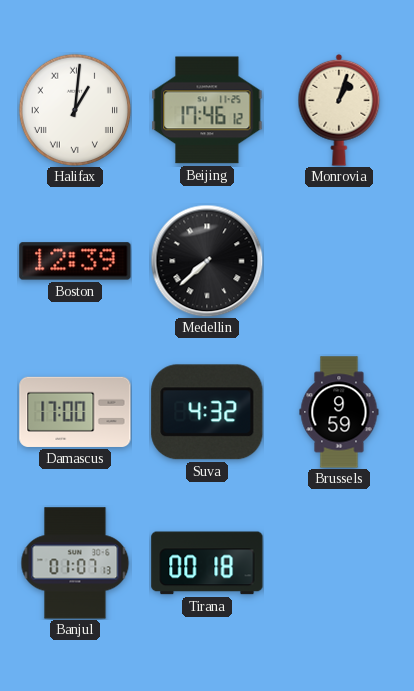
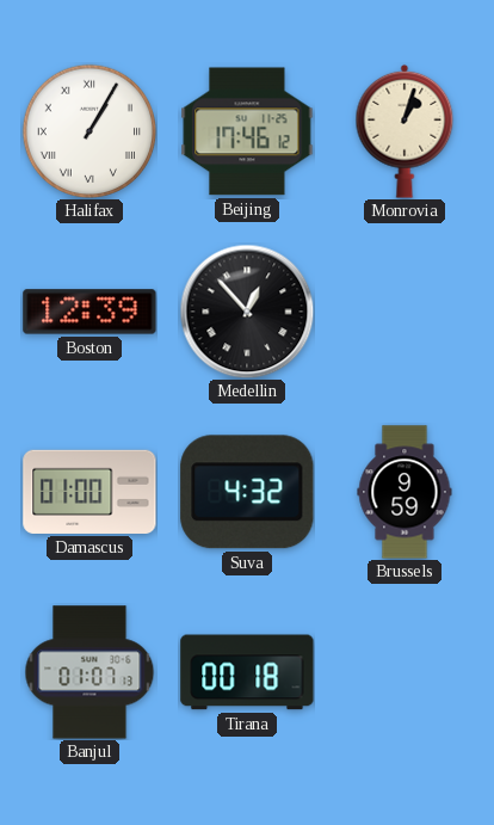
Halifax: 1:01 -> 1:05
Medellin: 7:38 -> 12:53
Damascus: 17:00 -> 01:00
